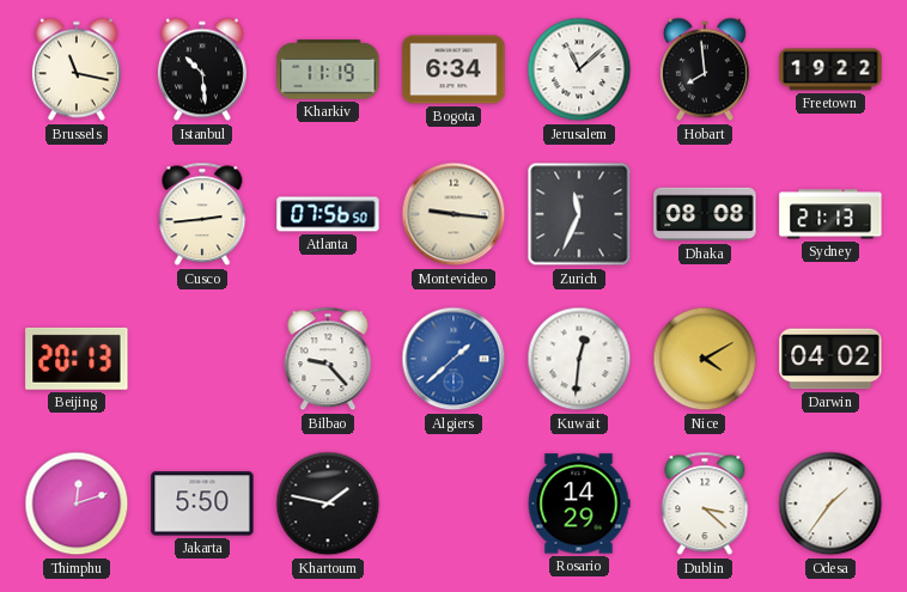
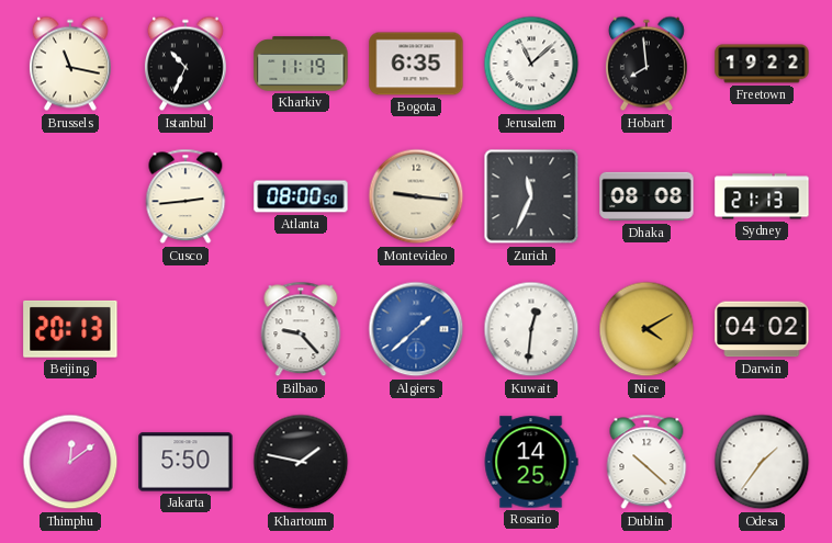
Istanbul: 10:29 -> 10:34
Bogota: 6:34 -> 6:35
Atlanta: 07:56 -> 08:00
Thimphu: 12:12 -> 12:09
Rosario: 14:29 -> 14:25
Dublin: 3:22 -> 10:22
